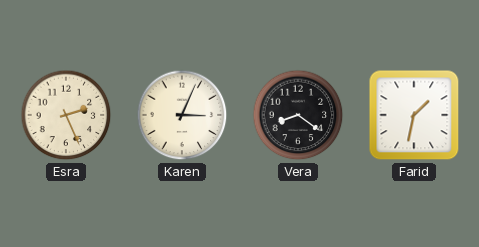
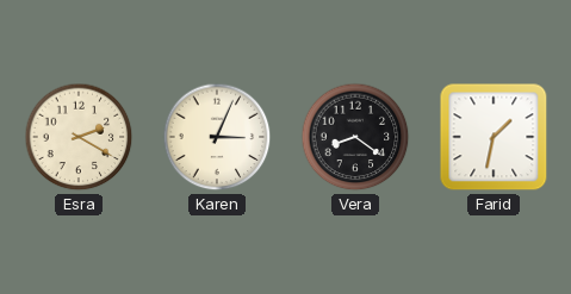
Esra: 2:26 -> 2:20
